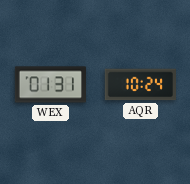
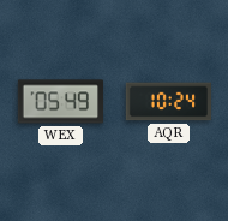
WEX: 01:31 -> 05:49
